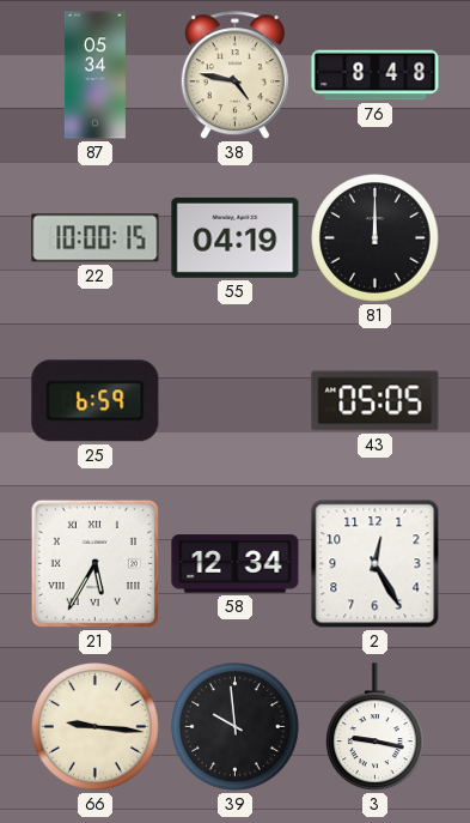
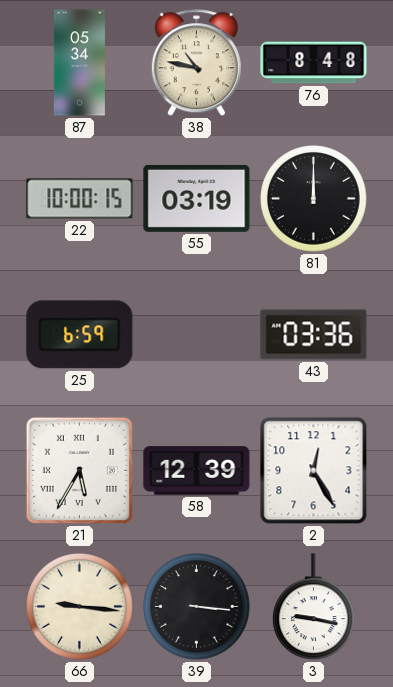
38: 4:47 -> 10:47
55: 04:19 -> 03:19
43: 05:05 -> 03:36
58: 12:34 -> 12:39
39: 9:59 -> 3:16
